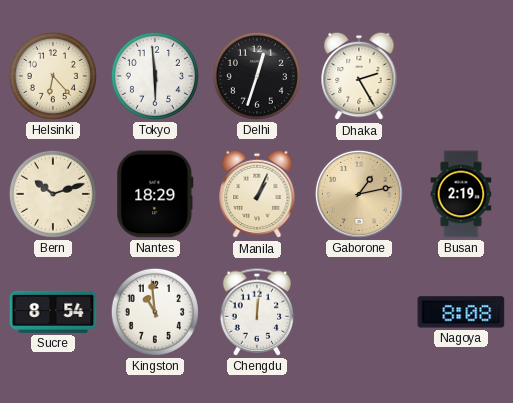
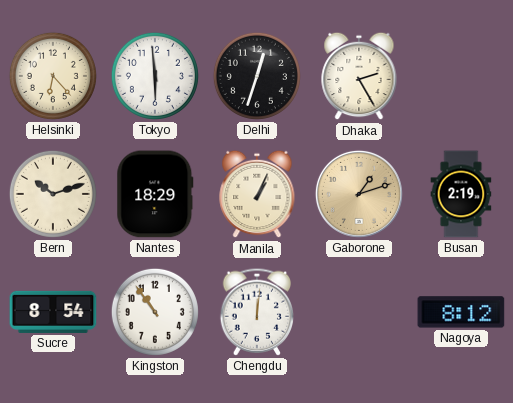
Gaborone: 1:13 -> 1:12
Kingston: 10:59 -> 10:54
Nagoya: 8:08 -> 8:12
